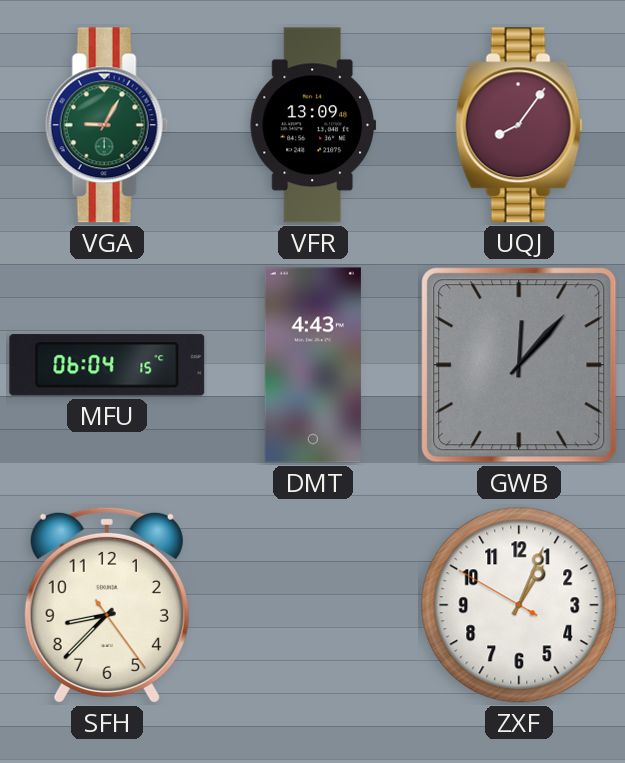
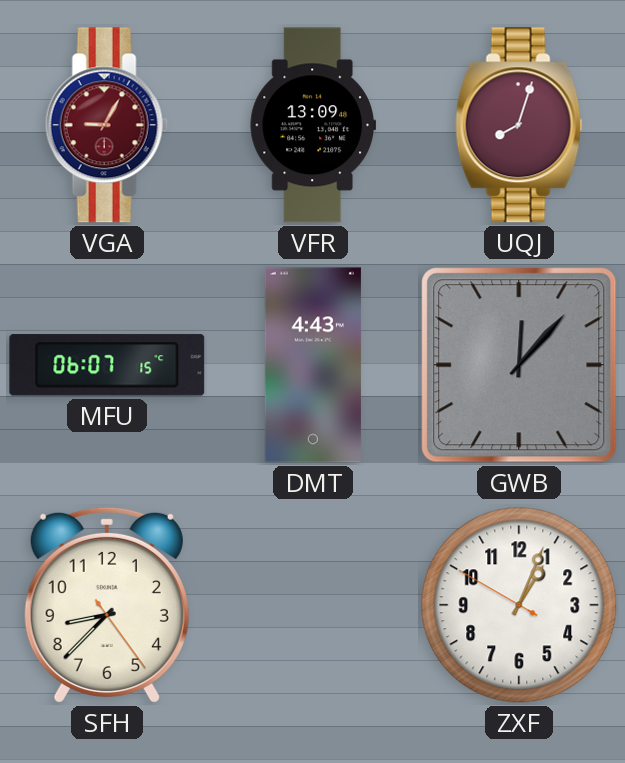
VGA dial: green -> burgundy
UQJ: 8:06 -> 8:03
MFU: 06:04 -> 06:07
